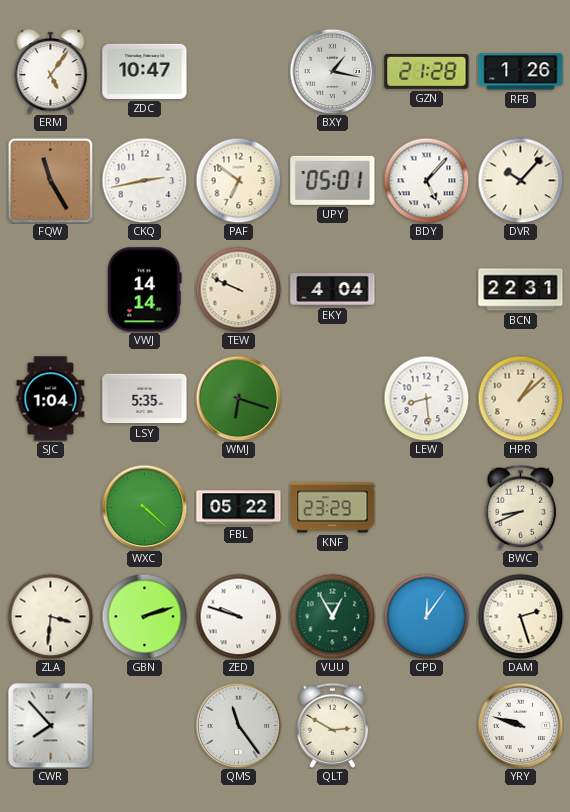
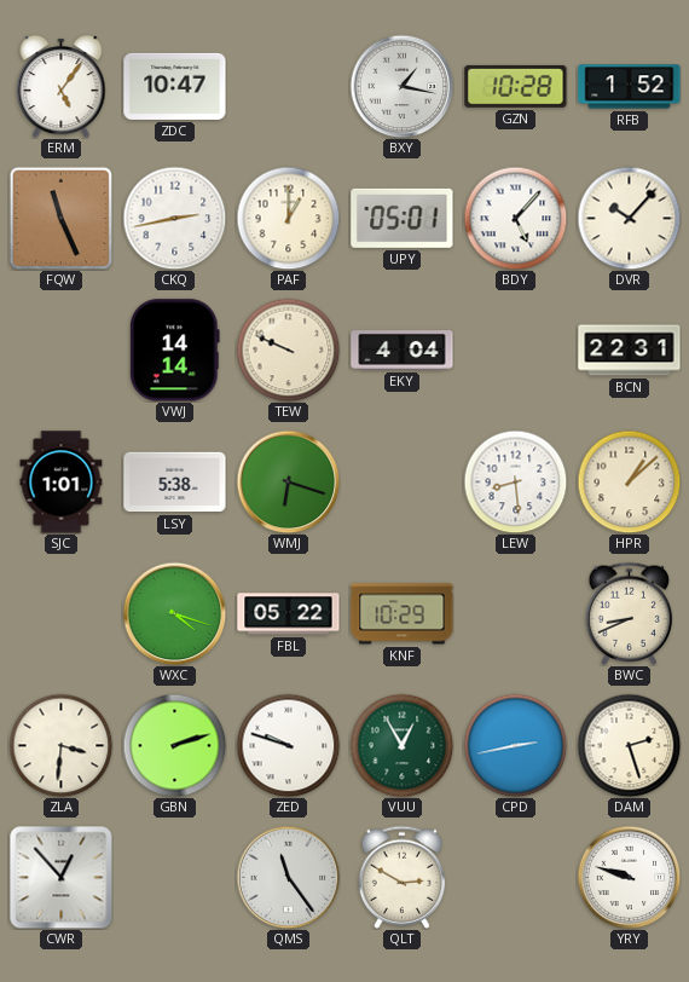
GZN: 21:28 -> 10:28
RFB: 1:26 -> 1:52
FQW: 11:25 -> 11:26
PAF: 6:51 -> 1:00
SJC: 1:04 -> 1:01
LSY: 5:35 -> 5:38
WXC: 4:22 -> 4:18
KNF: 23:29 -> 10:29
CPD: 12:06 -> 2:43
CWR: 7:53 -> 12:53
